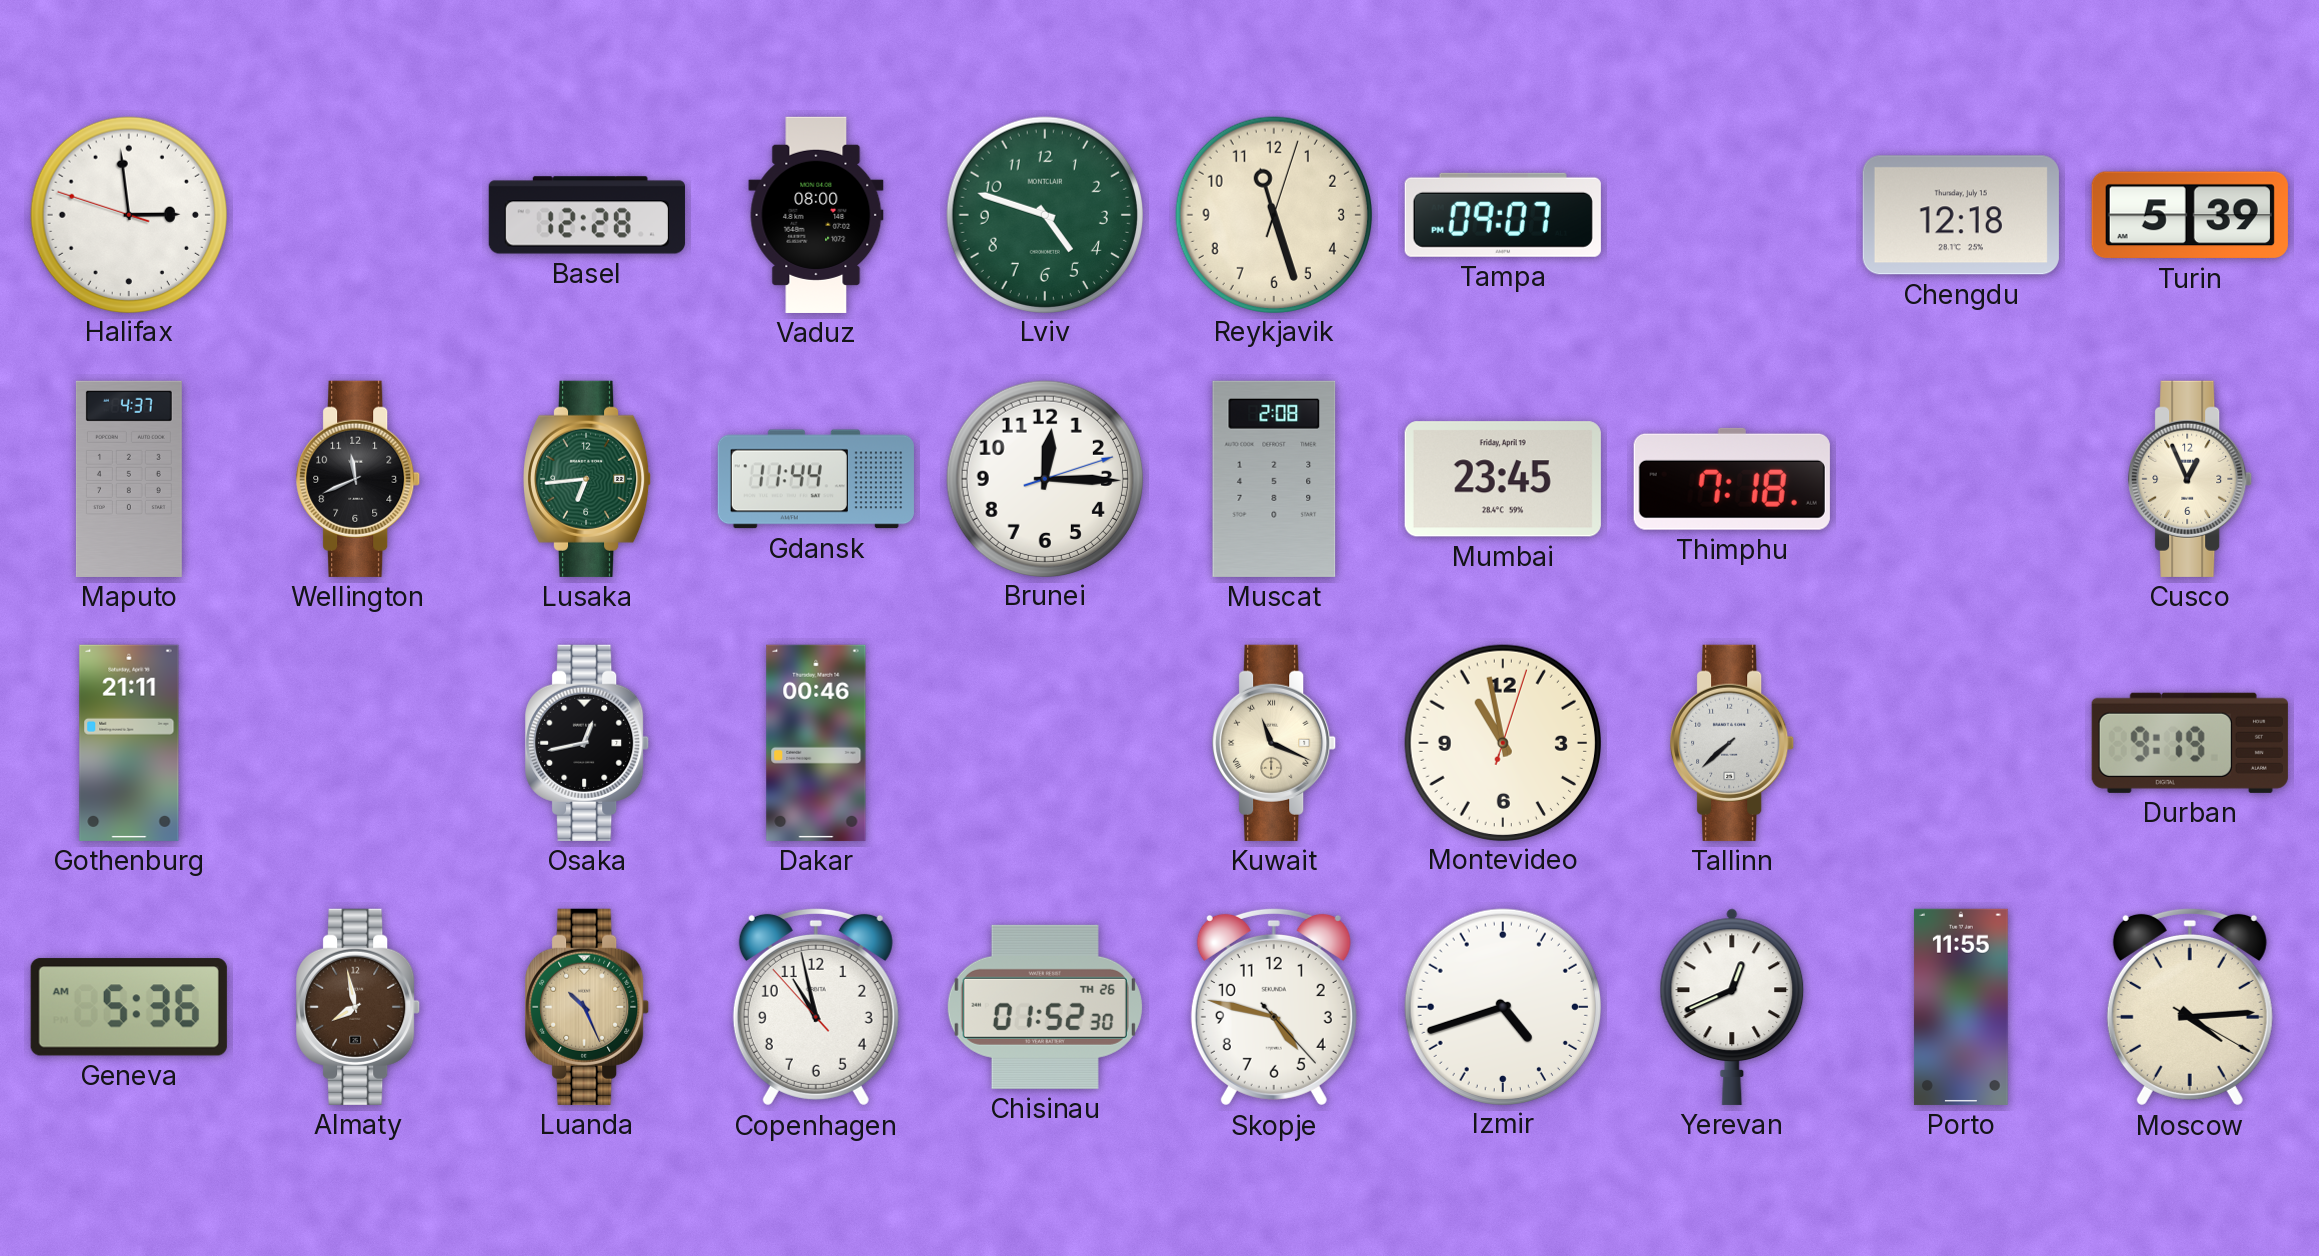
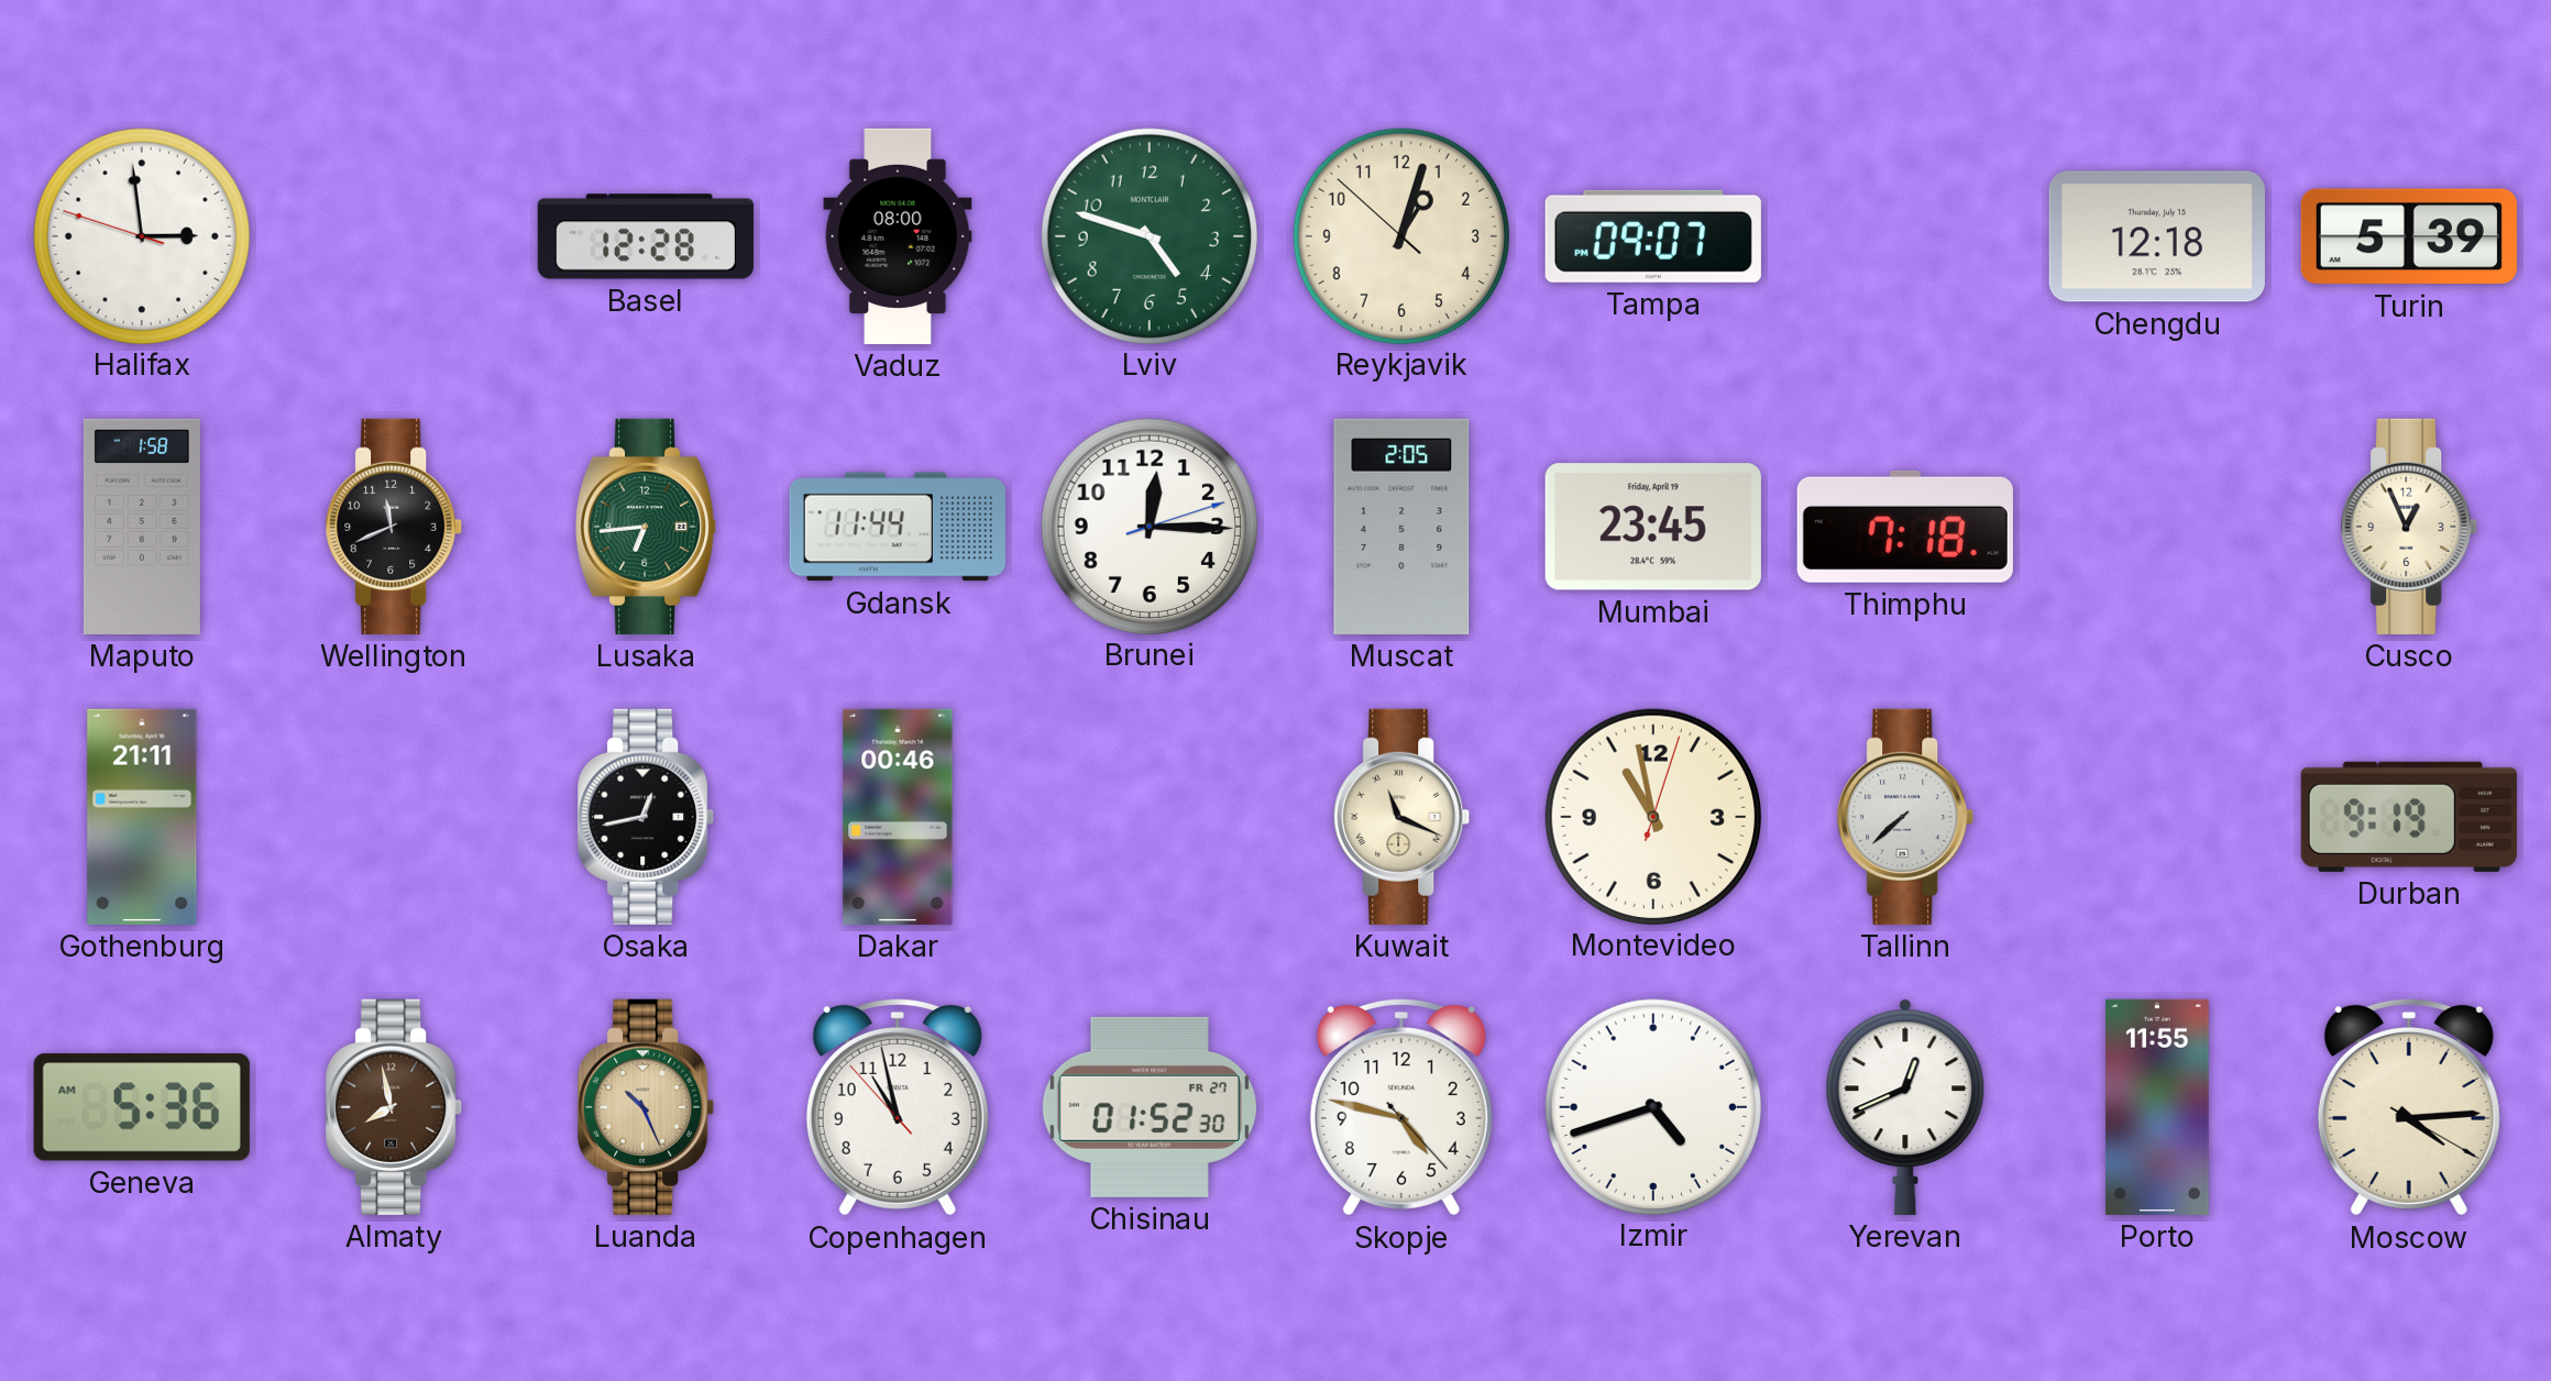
Reykjavik: 11:27 -> 1:02
Maputo: 4:37 -> 1:58
Muscat: 2:08 -> 2:05
Chisinau date: TH 26 -> FR 27
